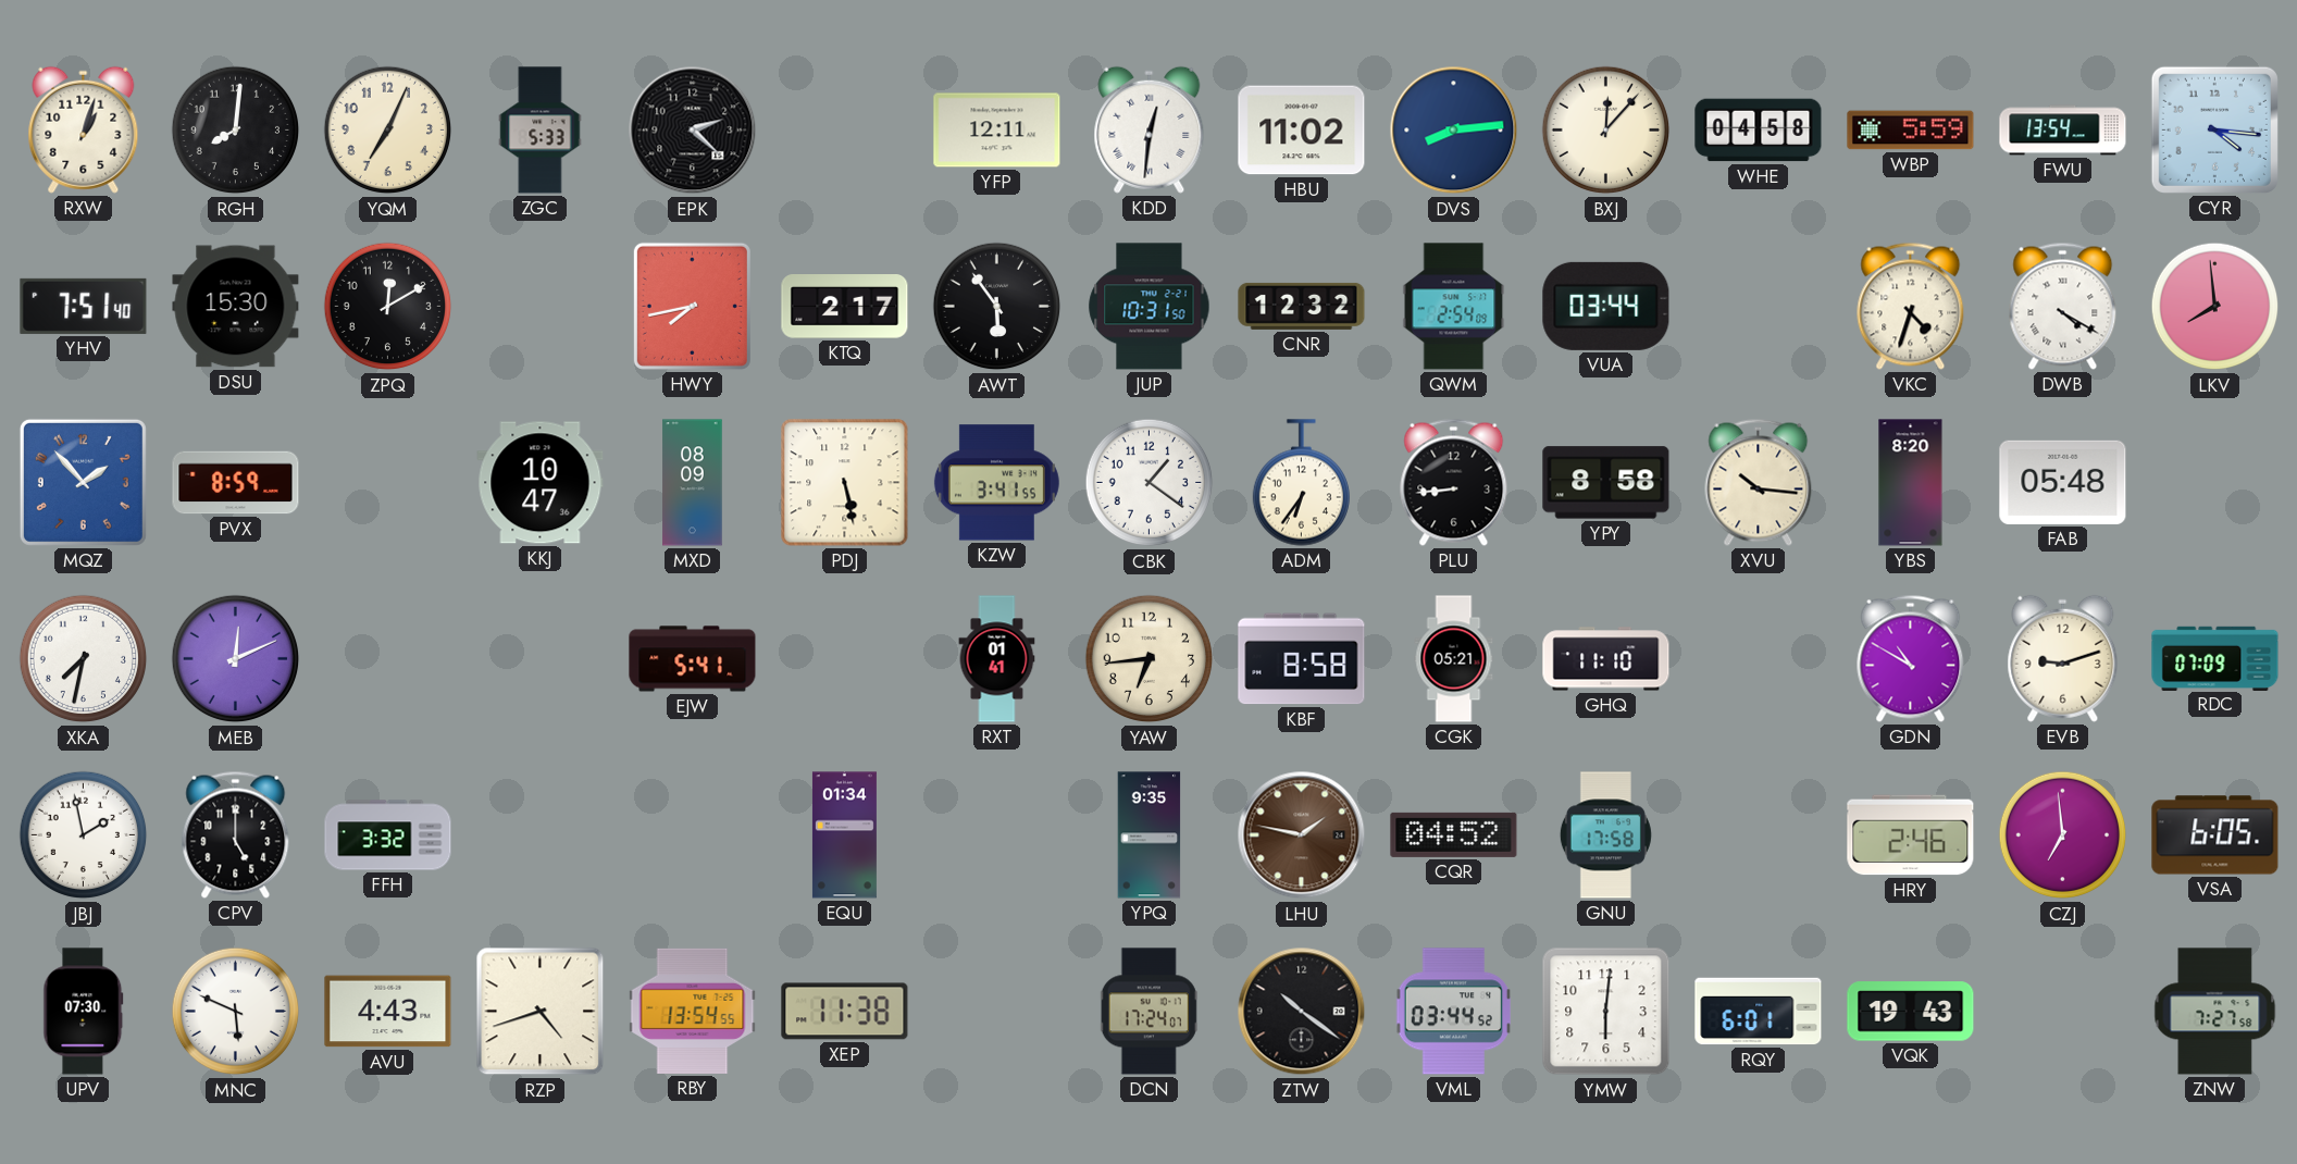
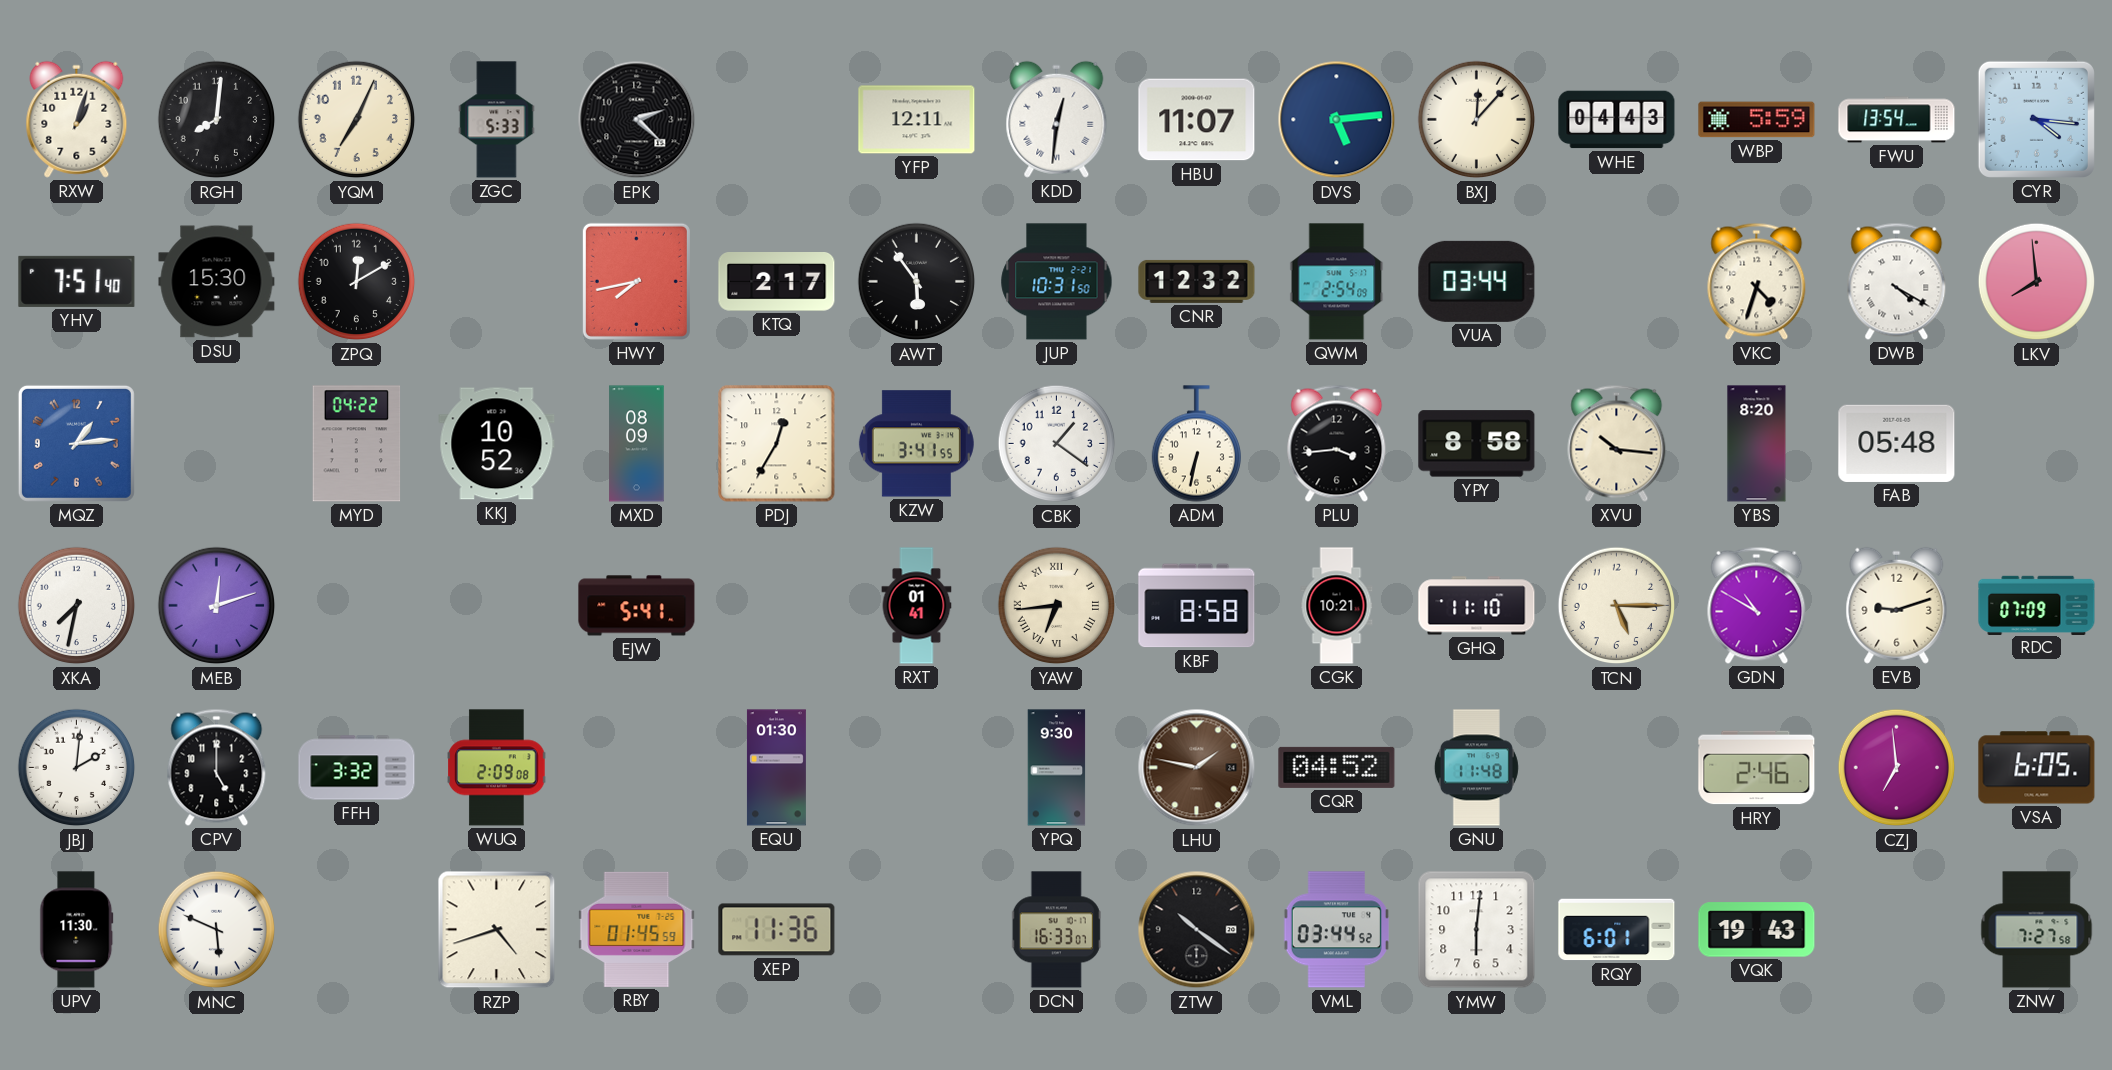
HBU: 11:02 -> 11:07
DVS: 8:14 -> 5:14
WHE: 04:58 -> 04:43
MQZ: 1:53 -> 1:14
PVX: 8:59 -> none
MYD: none -> 04:22
KKJ: 10:47 -> 10:52
PDJ: 5:28 -> 12:35
ADM: 6:36 -> 6:32
PLU: 8:44 -> 3:44
MEB: 12:11 -> 12:12
YAW numerals: Arabic -> Roman
CGK: 05:21 -> 10:21
TCN: none -> 5:15
JBJ: 1:58 -> 2:01
WUQ: none -> 2:09
EQU: 01:34 -> 01:30
YPQ: 9:35 -> 9:30
GNU: 17:58 -> 11:48
UPV: 07:30 -> 11:30
AVU: 4:43 -> none
RBY: 13:54 -> 01:45
XEP: 11:38 -> 11:36
DCN: 17:24 -> 16:33
